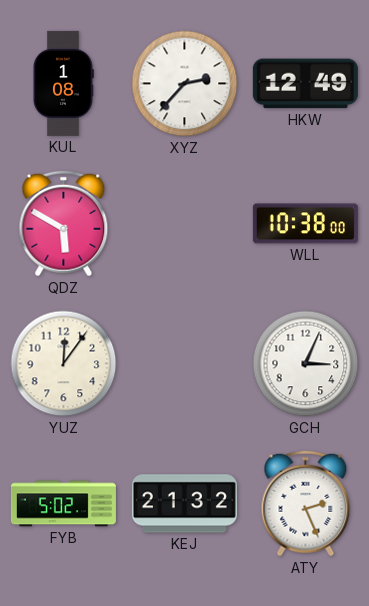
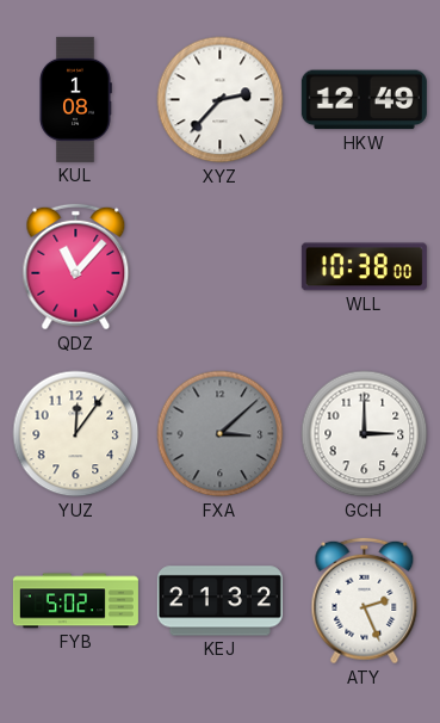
QDZ: 5:50 -> 11:07
FXA: none -> 3:08
GCH: 3:04 -> 3:00
